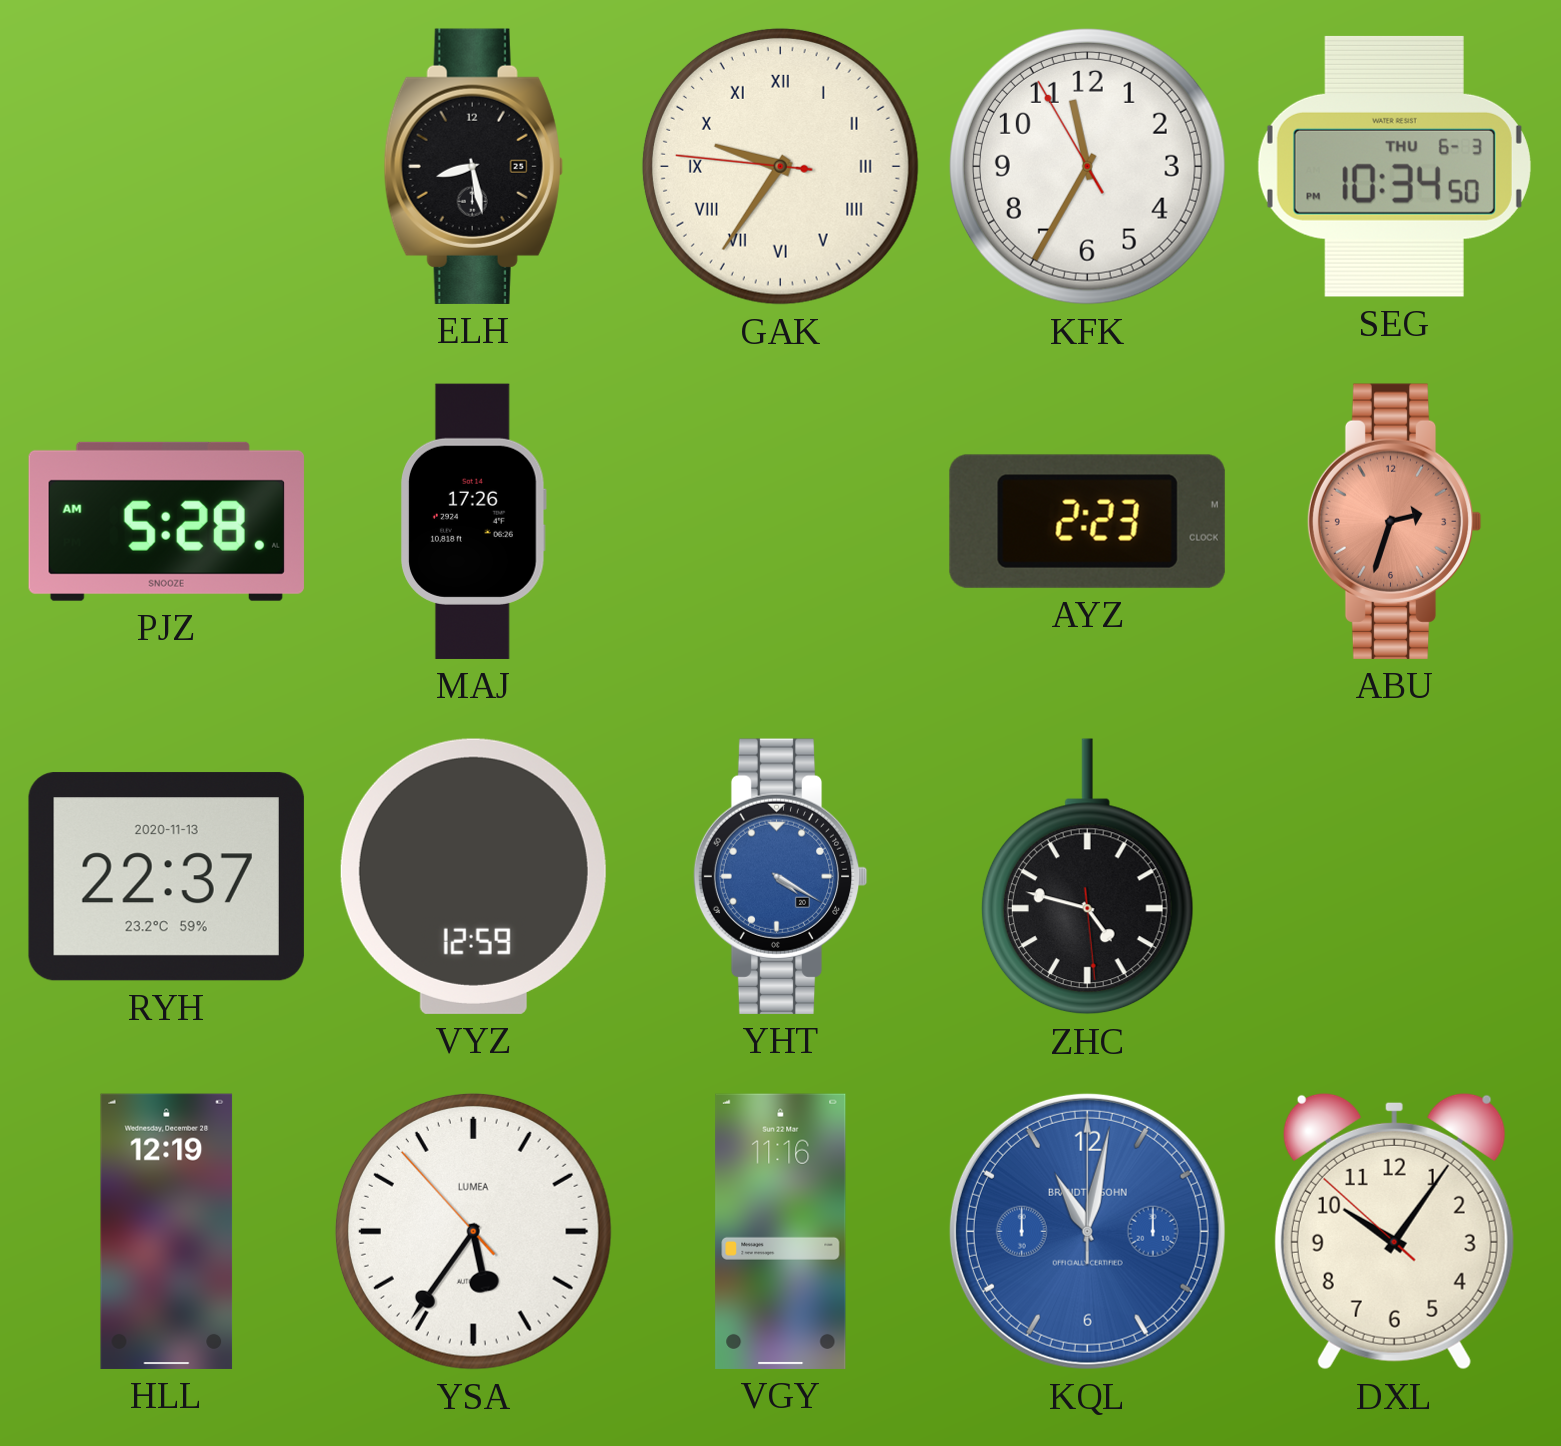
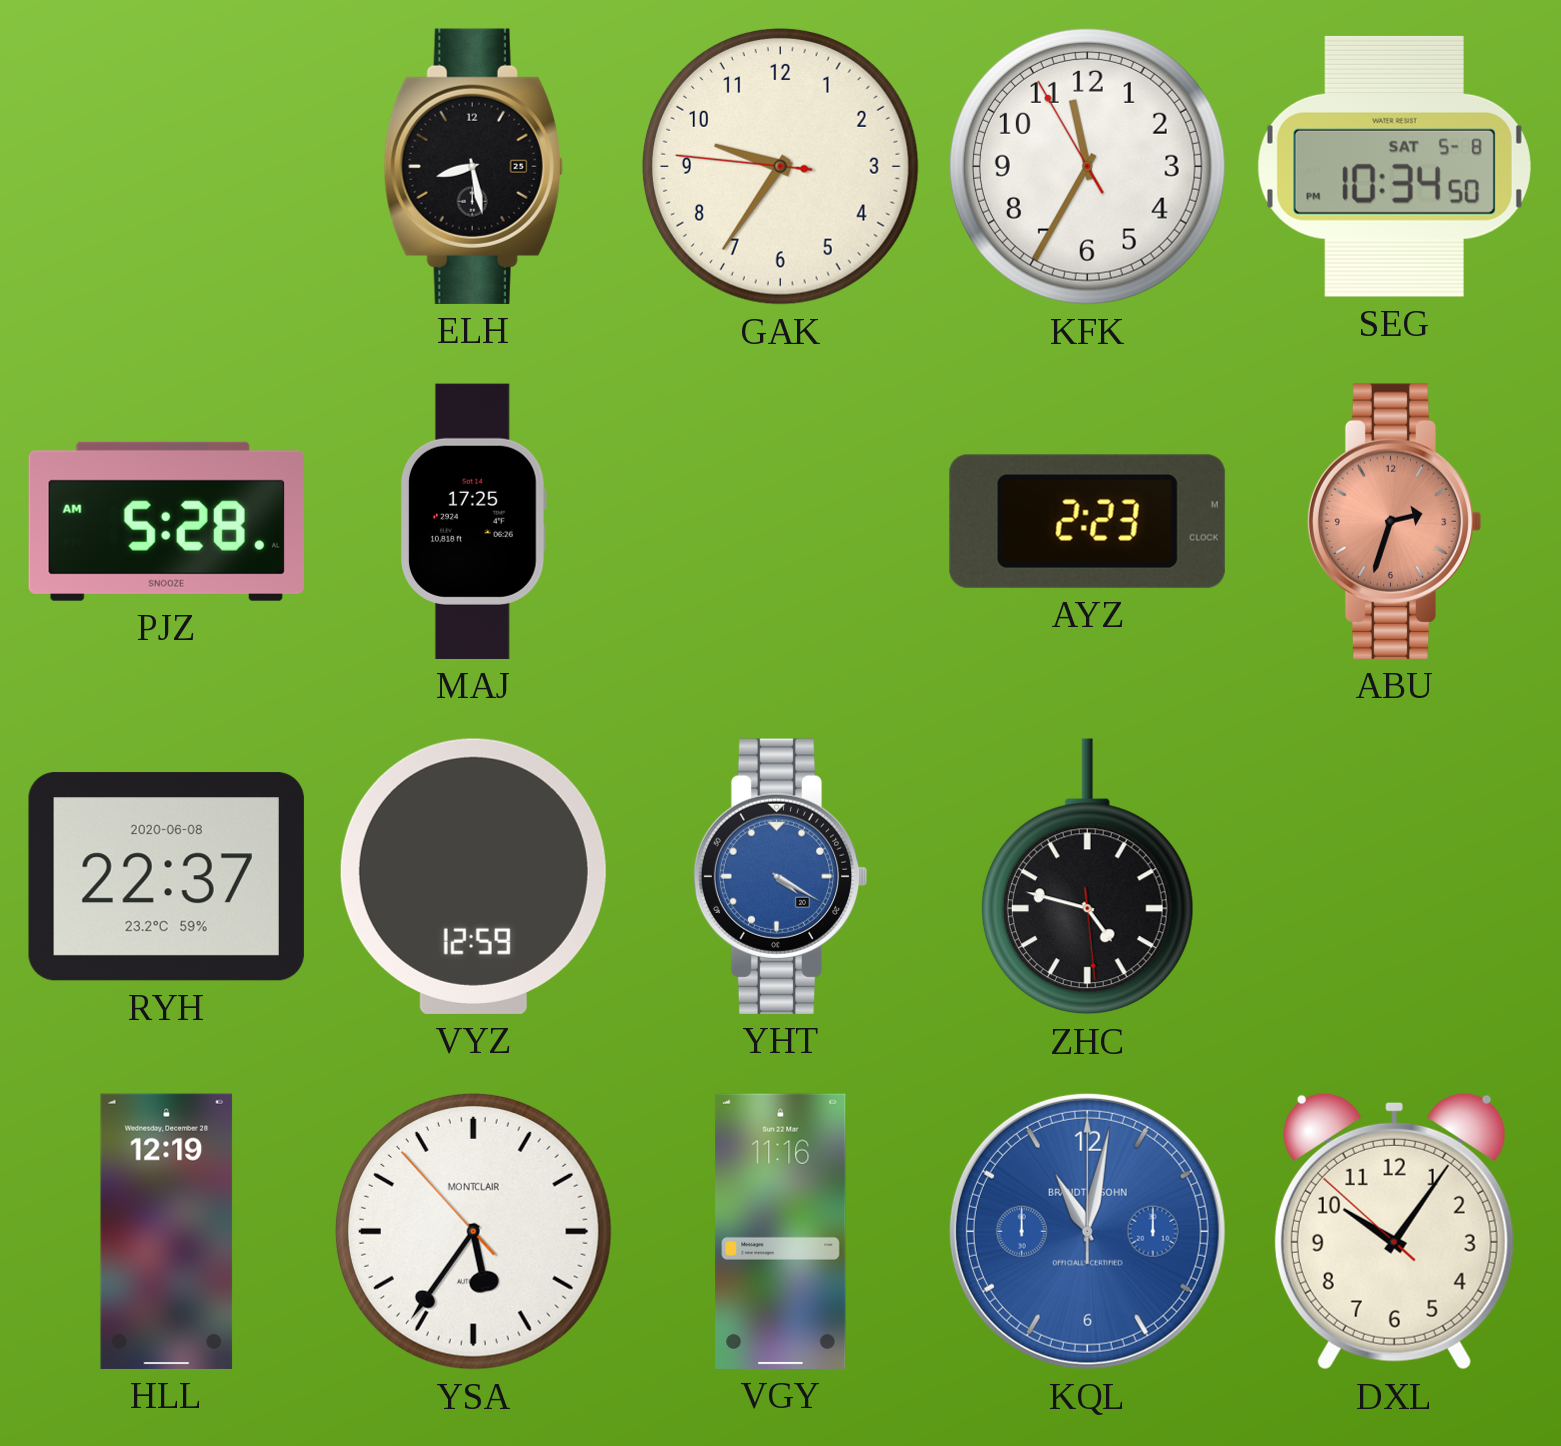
GAK numerals: Roman -> Arabic
SEG date: THU 6-3 -> SAT 5-8
MAJ: 17:26 -> 17:25
RYH date: 2020-11-13 -> 2020-06-08
YSA brand: LUMEA -> MONTCLAIR
